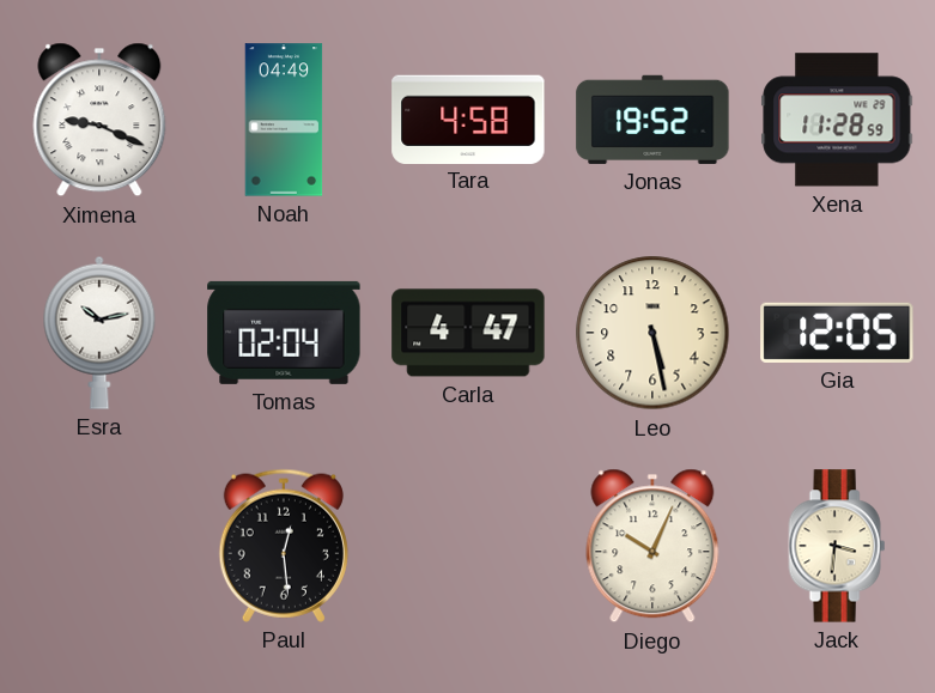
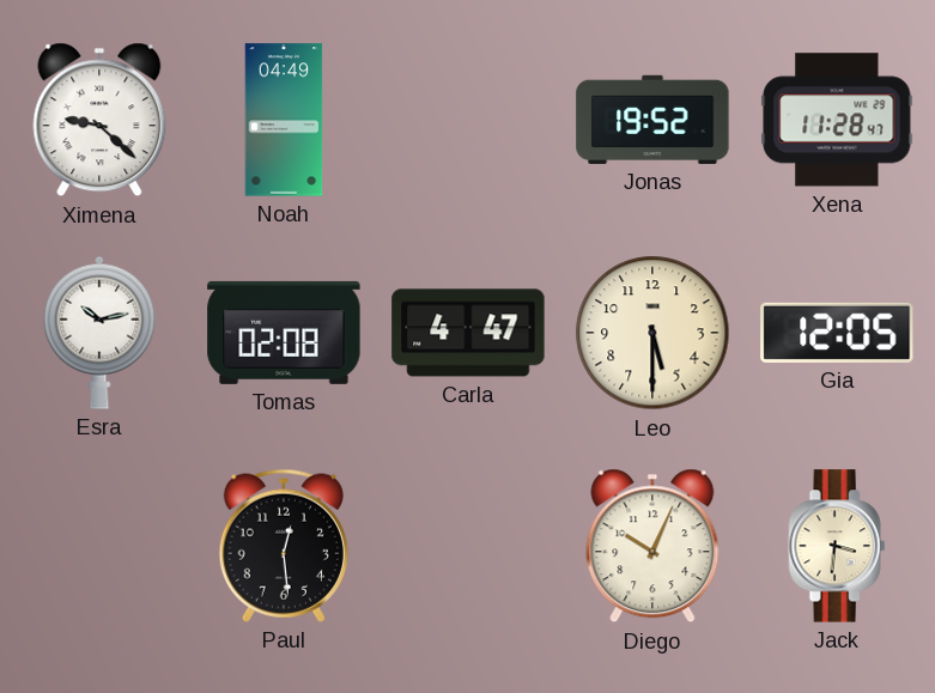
Ximena: 9:19 -> 9:22
Tara: 4:58 -> none
Xena: 11:28:59 -> 11:28:47
Tomas: 02:04 -> 02:08
Leo: 5:28 -> 5:30
